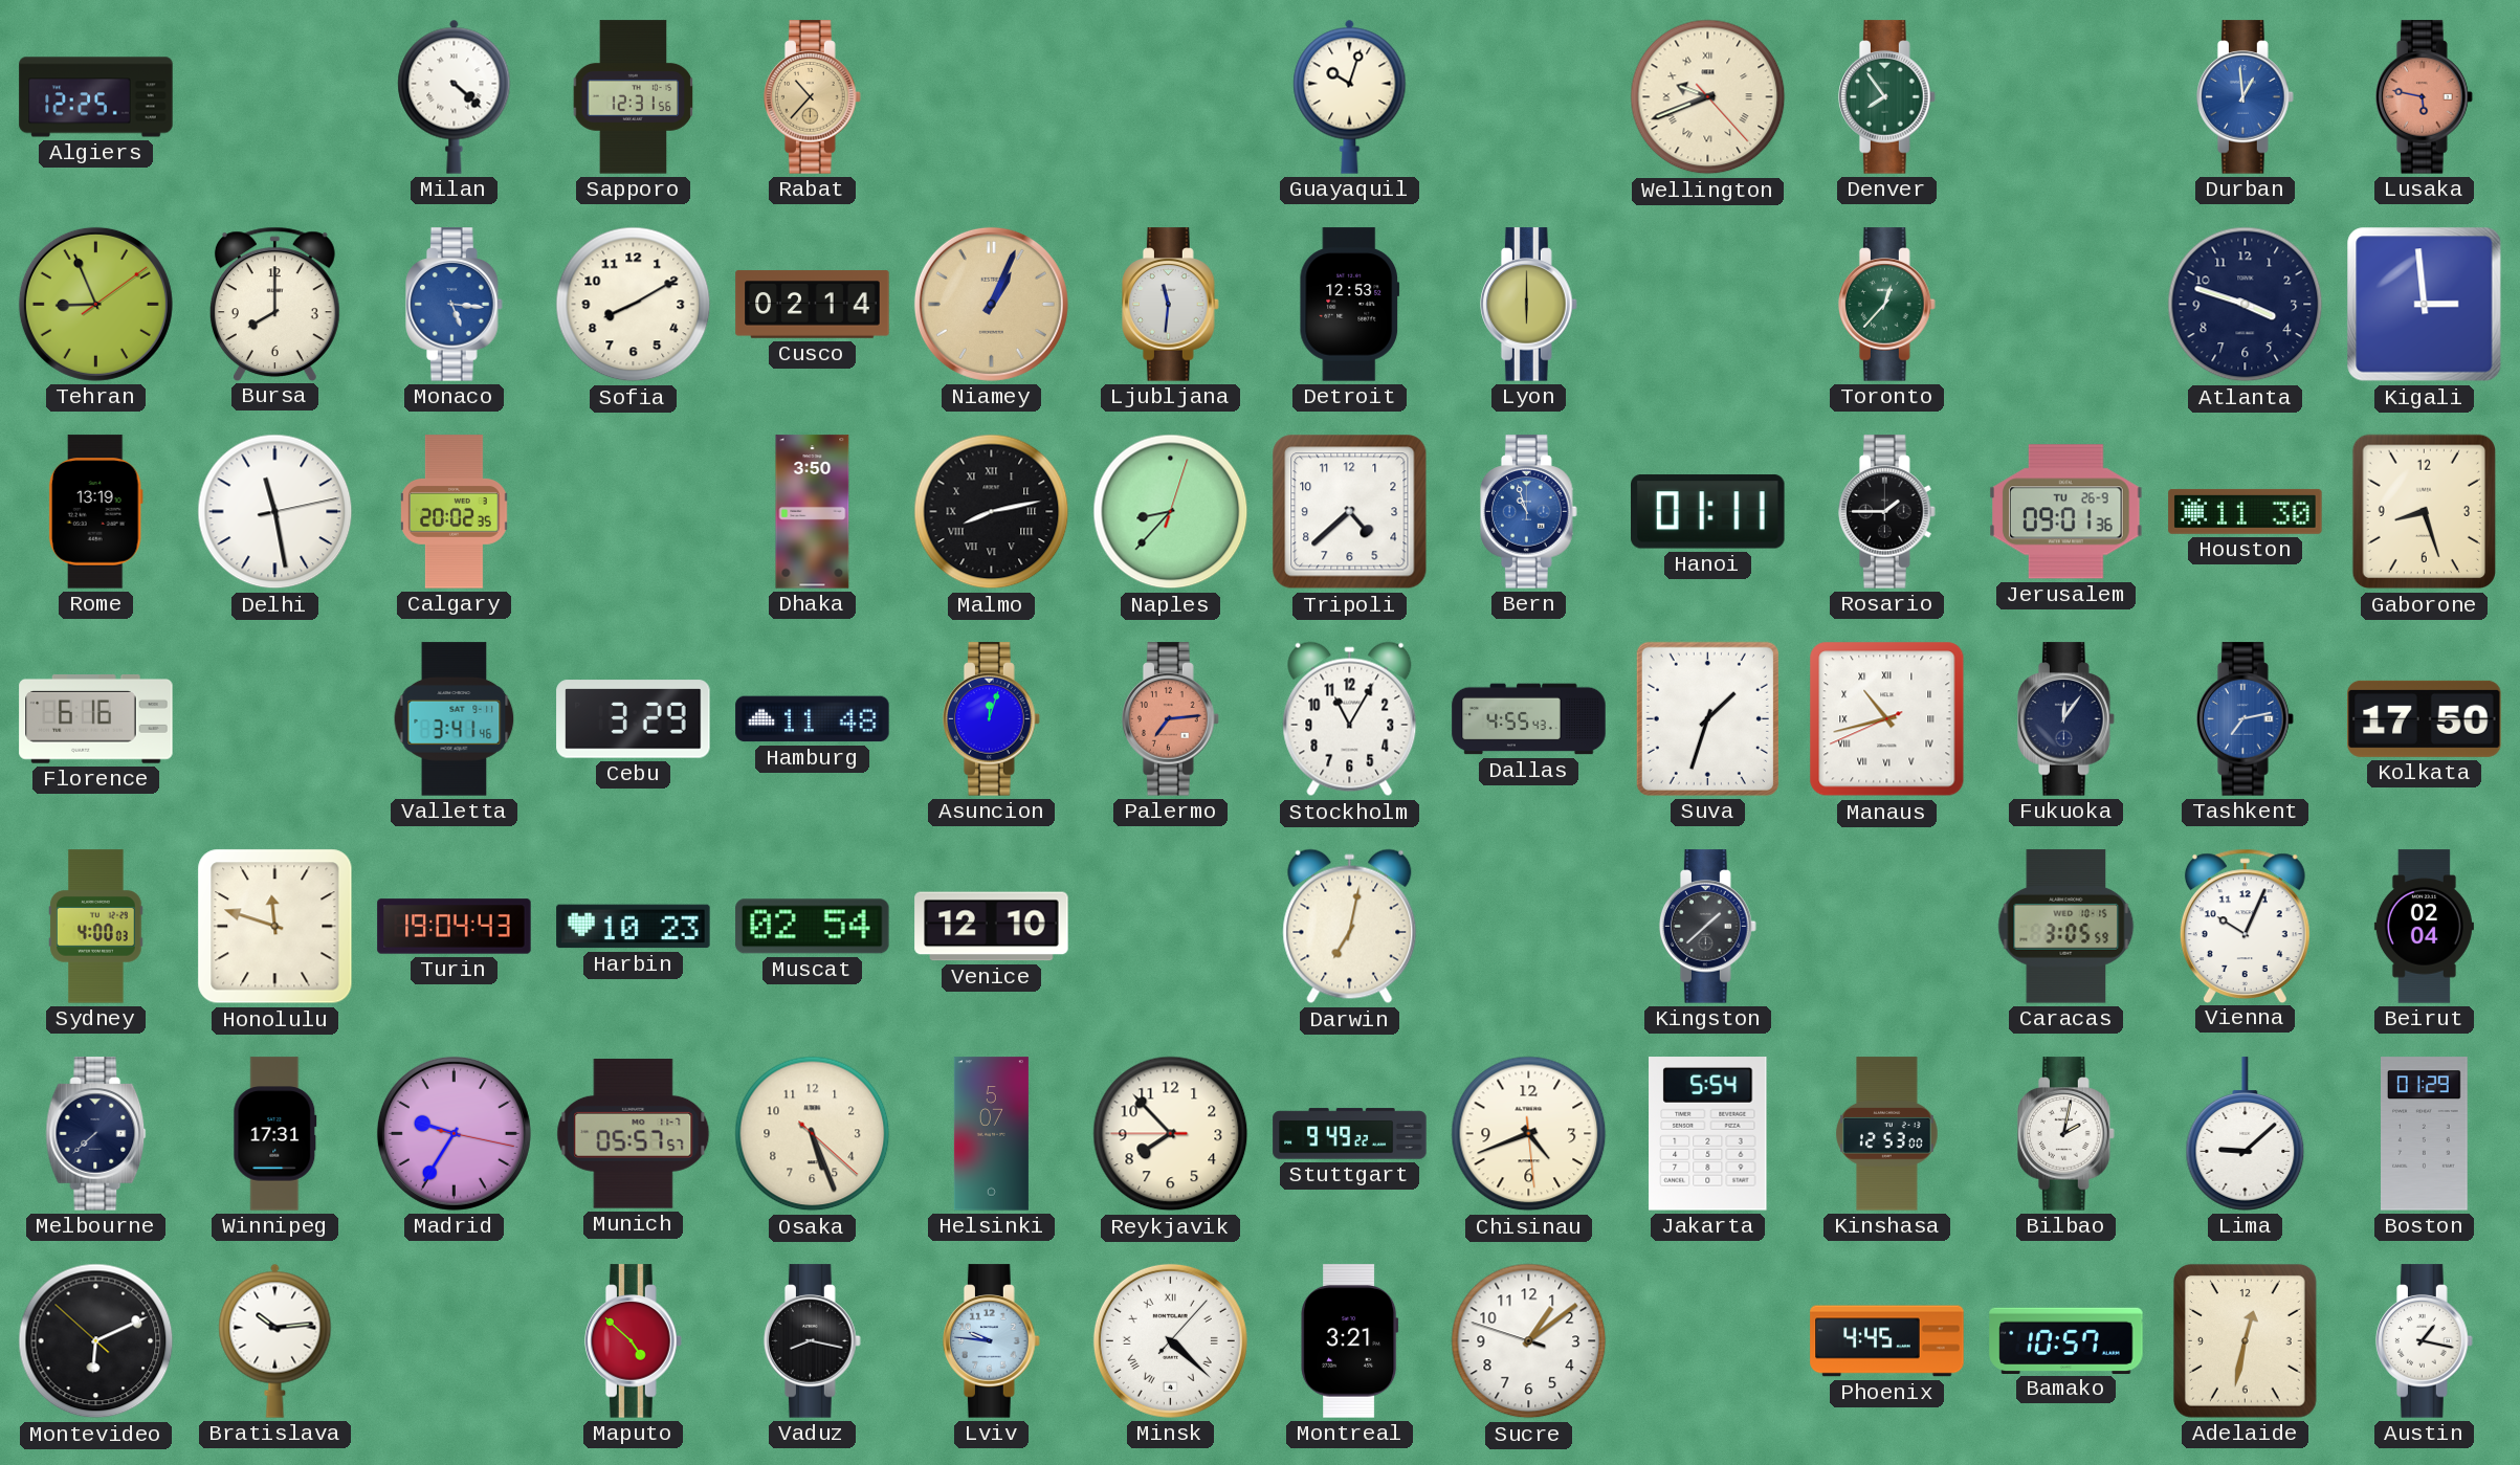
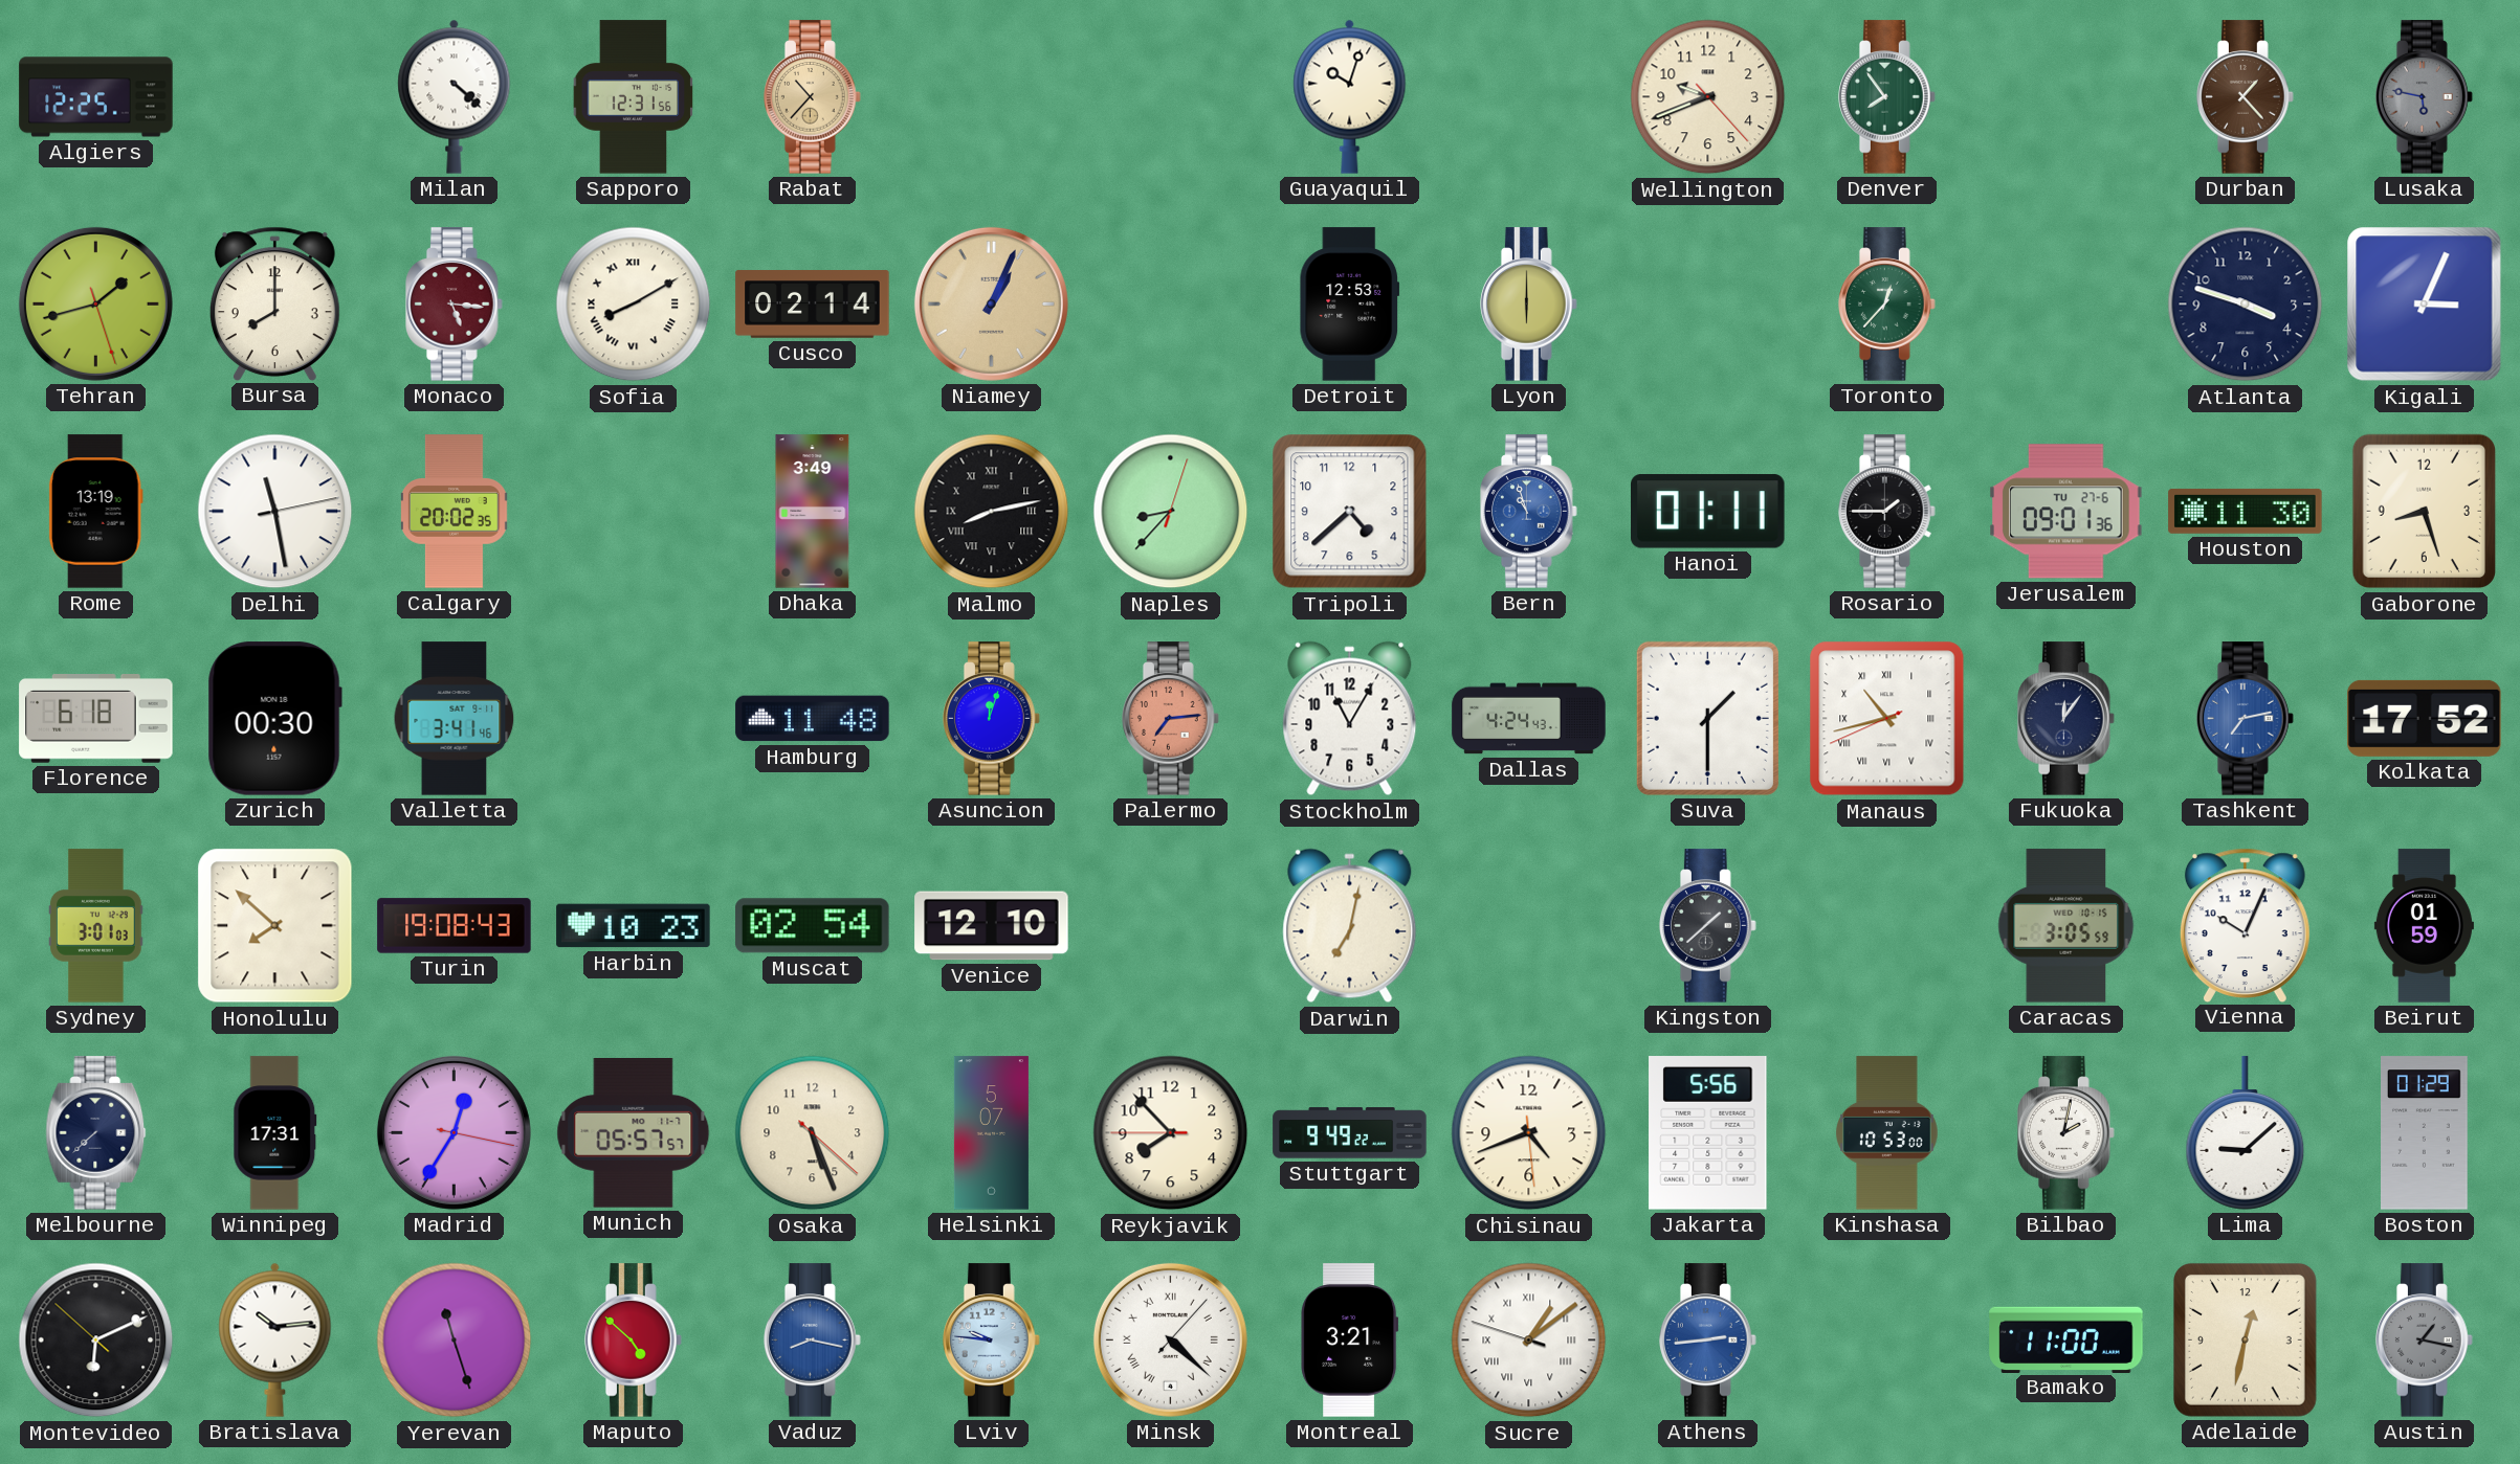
Wellington numerals: Roman -> Arabic
Durban: 12:59 -> 1:23
Durban dial: blue -> brown
Lusaka dial: salmon -> grey
Tehran: 8:56 -> 1:42
Monaco dial: blue -> burgundy
Sofia numerals: Arabic -> Roman
Ljubljana: 11:31 -> none
Kigali: 2:59 -> 3:04
Dhaka: 3:50 -> 3:49
Jerusalem date: TU 26-9 -> TU 27-6
Florence: 6:16 -> 6:18
Zurich: none -> 00:30
Cebu: 3:29 -> none
Dallas: 4:55 -> 4:24
Suva: 1:33 -> 1:30
Kolkata: 17:50 -> 17:52
Sydney: 4:00 -> 3:01
Honolulu: 11:48 -> 7:52
Turin: 19:04 -> 19:08
Beirut: 02:04 -> 01:59
Madrid: 9:35 -> 12:35
Jakarta: 5:54 -> 5:56
Kinshasa: 12:53 -> 10:53
Yerevan: none -> 11:27
Vaduz dial: black -> blue
Sucre numerals: Arabic -> Roman
Athens: none -> 2:44
Phoenix: 4:45 -> none
Bamako: 10:57 -> 11:00
Austin dial: white -> grey
